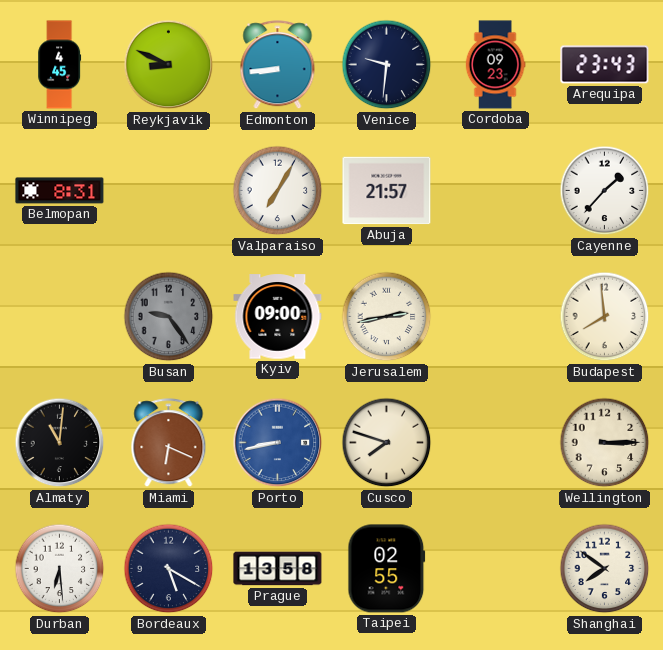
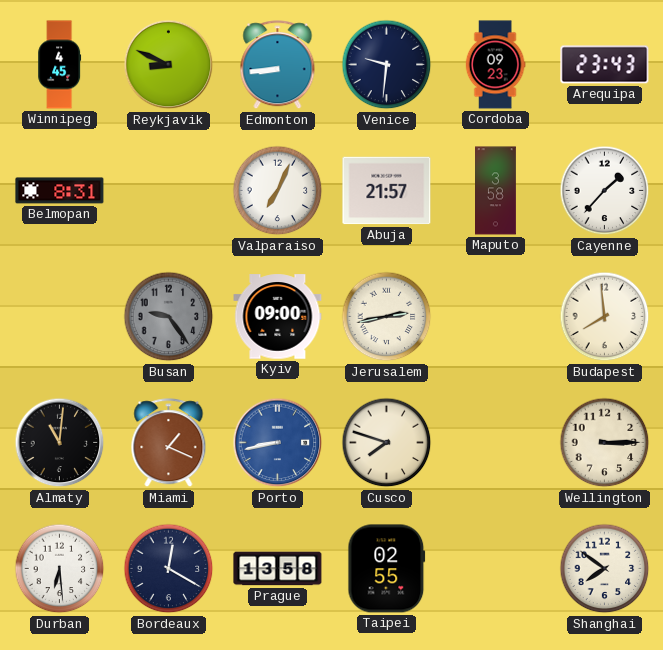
Valparaiso: 7:05 -> 7:04
Maputo: none -> 3:58
Miami: 6:19 -> 1:19
Bordeaux: 5:20 -> 12:20
